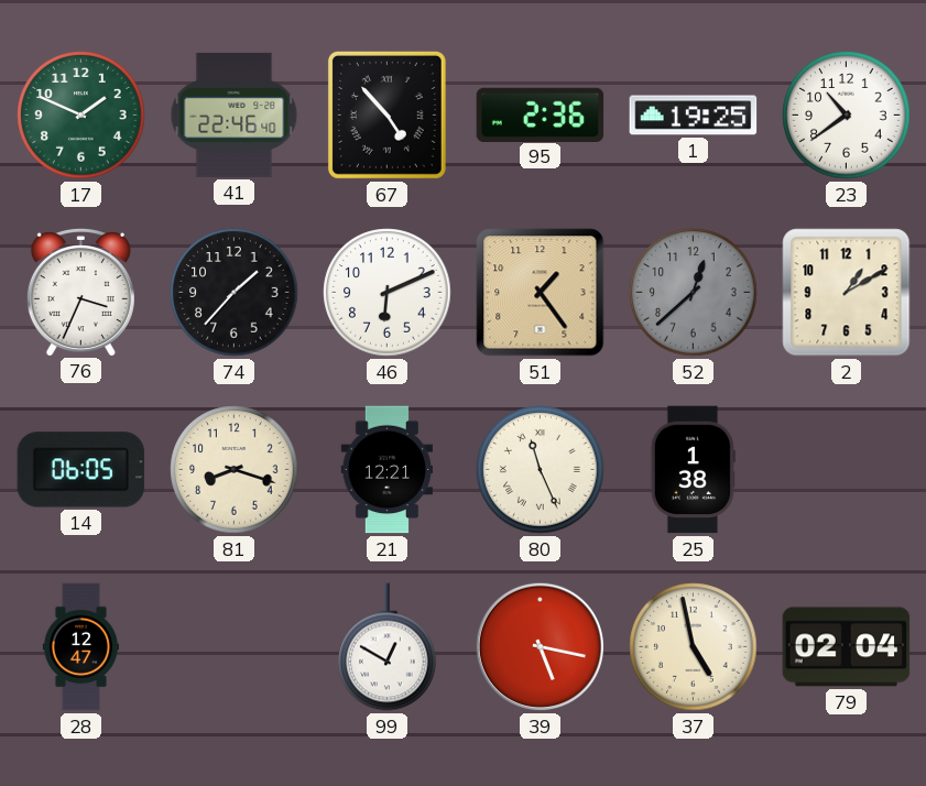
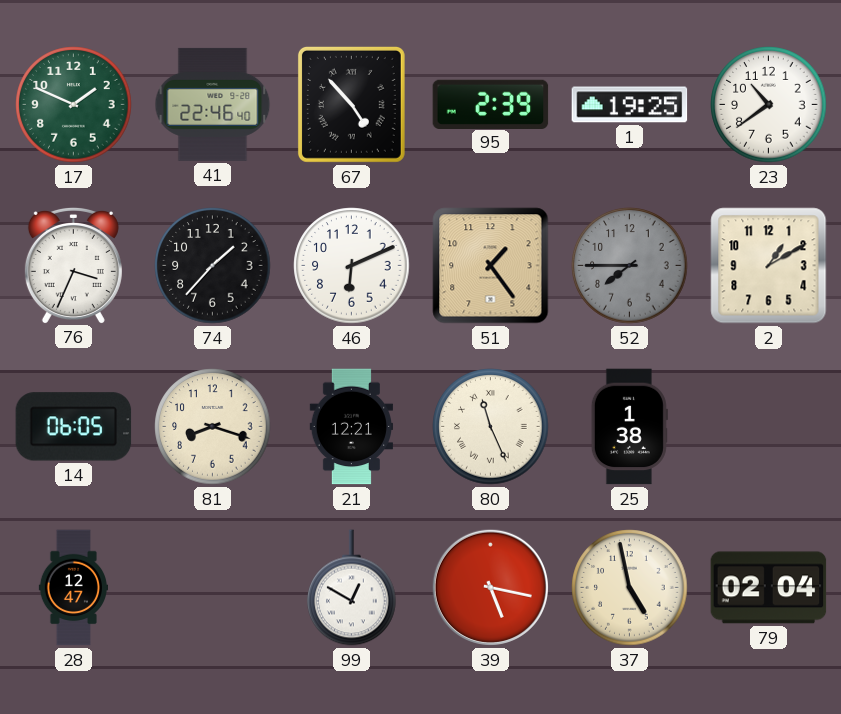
95: 2:36 -> 2:39
52: 12:38 -> 7:45
